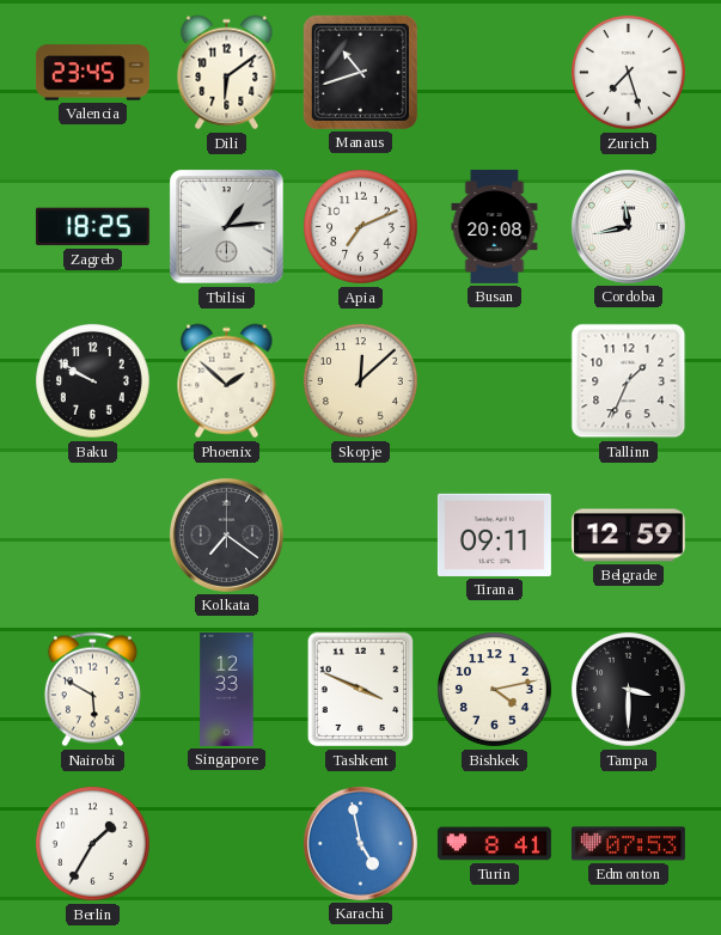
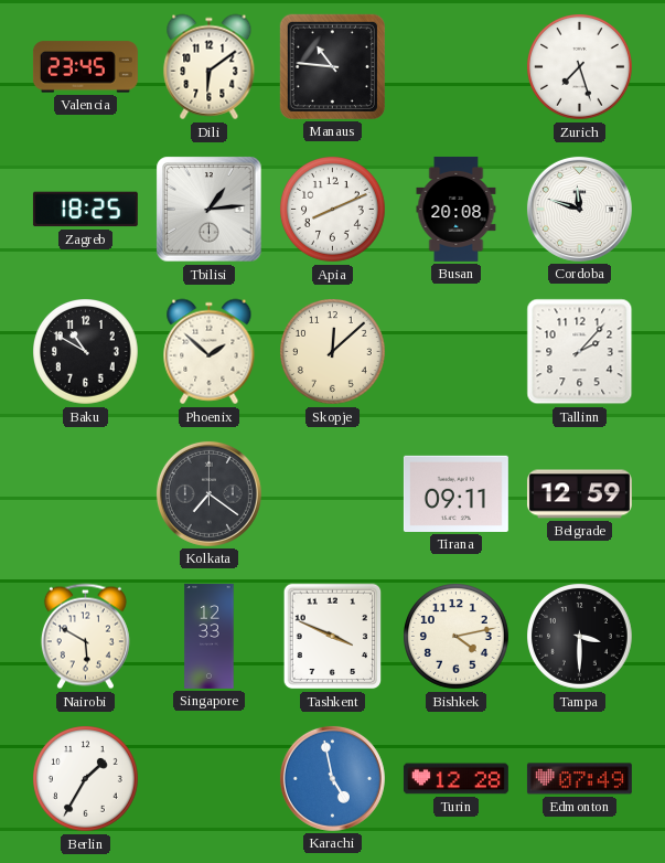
Manaus: 10:42 -> 10:46
Apia: 7:11 -> 8:11
Cordoba: 11:43 -> 11:48
Baku: 9:50 -> 10:50
Tallinn: 1:34 -> 2:07
Turin: 8:41 -> 12:28
Edmonton: 07:53 -> 07:49
